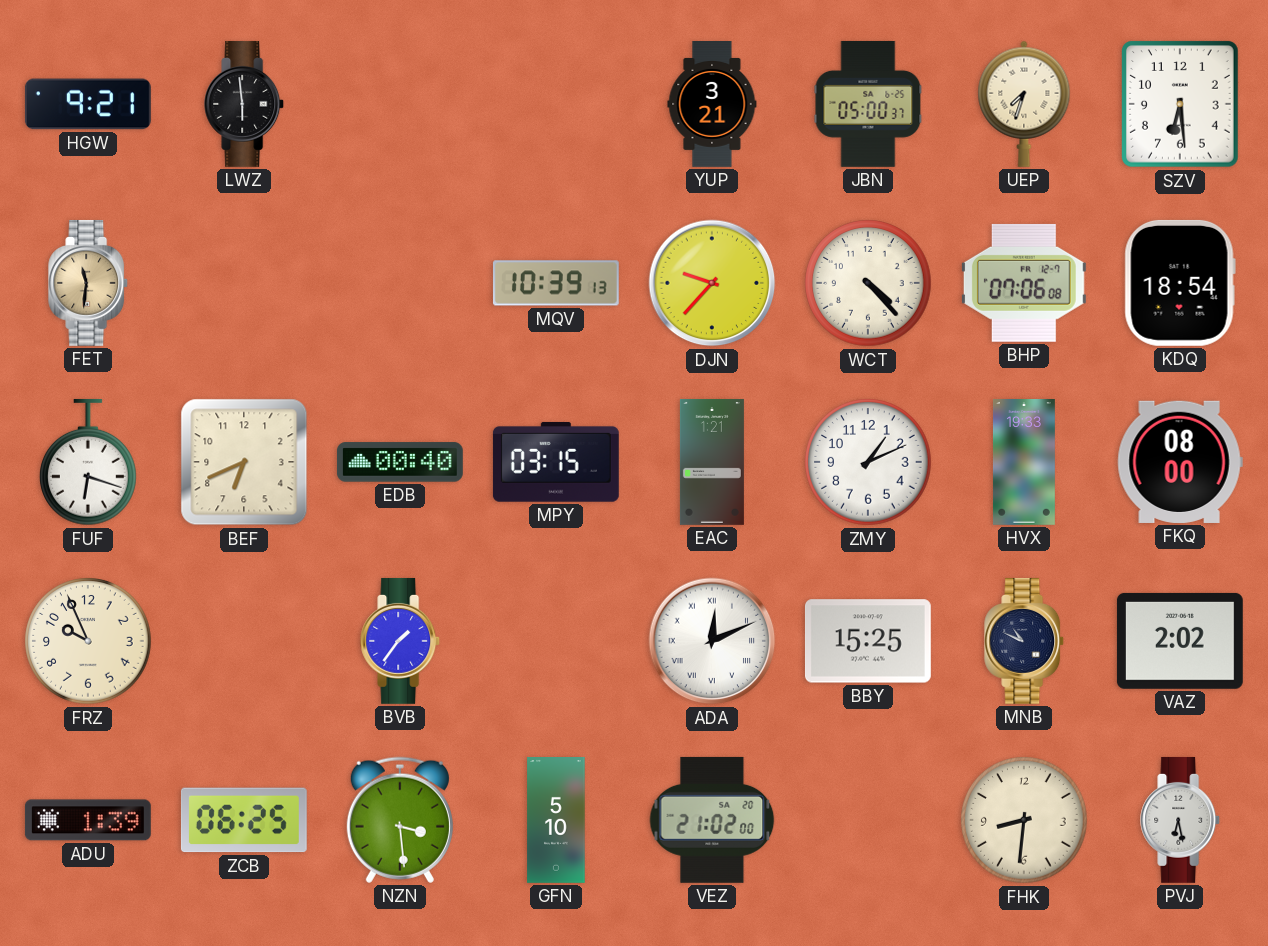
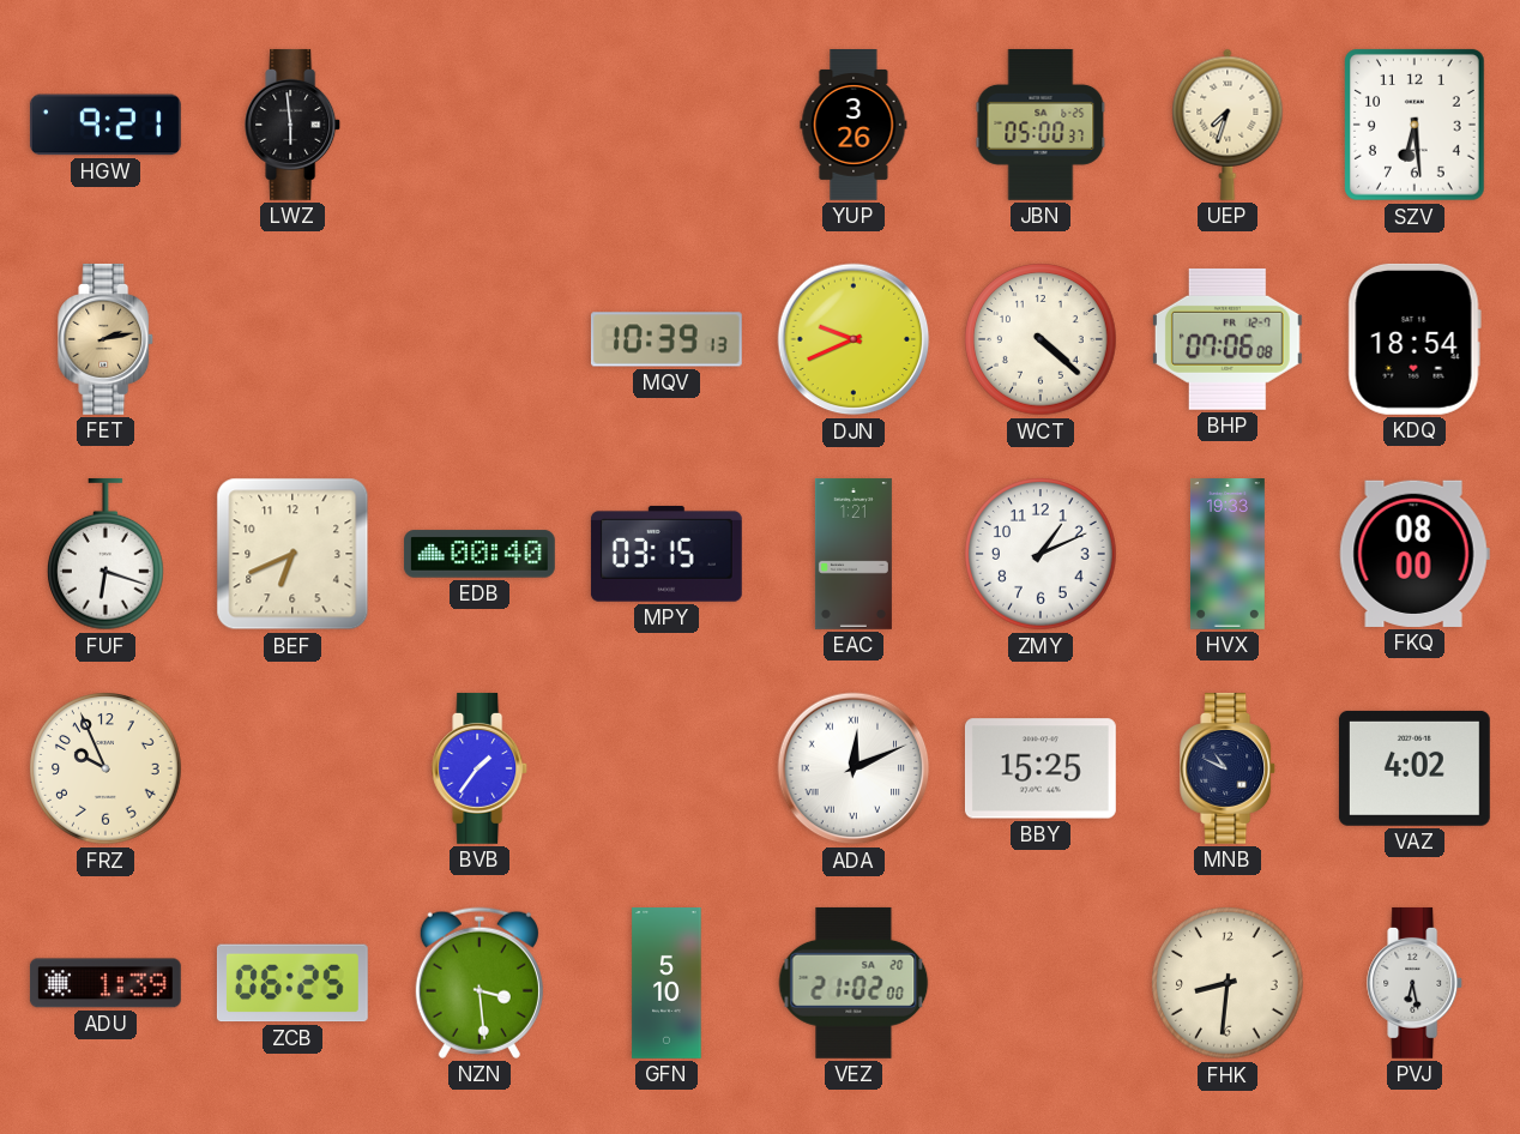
YUP: 3:21 -> 3:26
FET: 11:31 -> 2:13
DJN: 9:37 -> 9:41
WCT: 4:23 -> 4:22
VAZ: 2:02 -> 4:02
